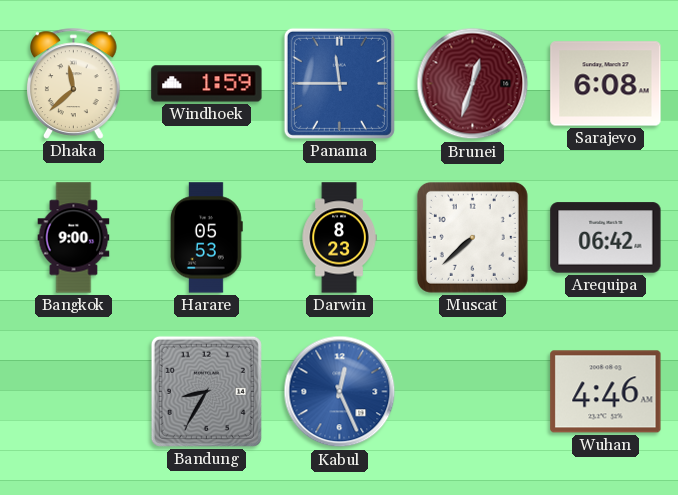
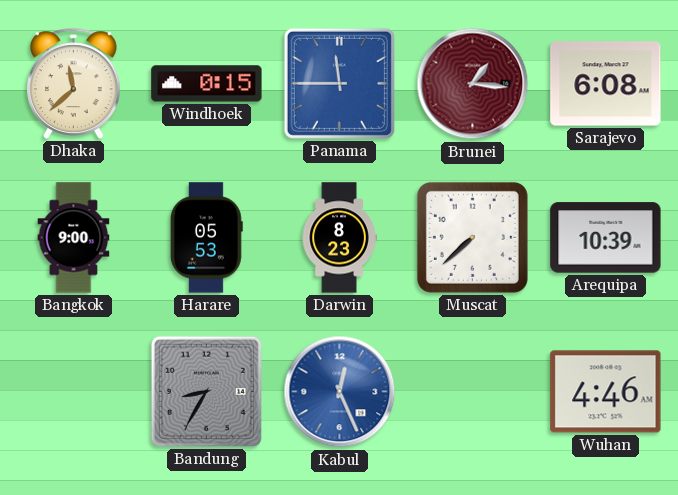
Windhoek: 1:59 -> 0:15
Brunei: 12:33 -> 1:16
Arequipa: 06:42 -> 10:39
